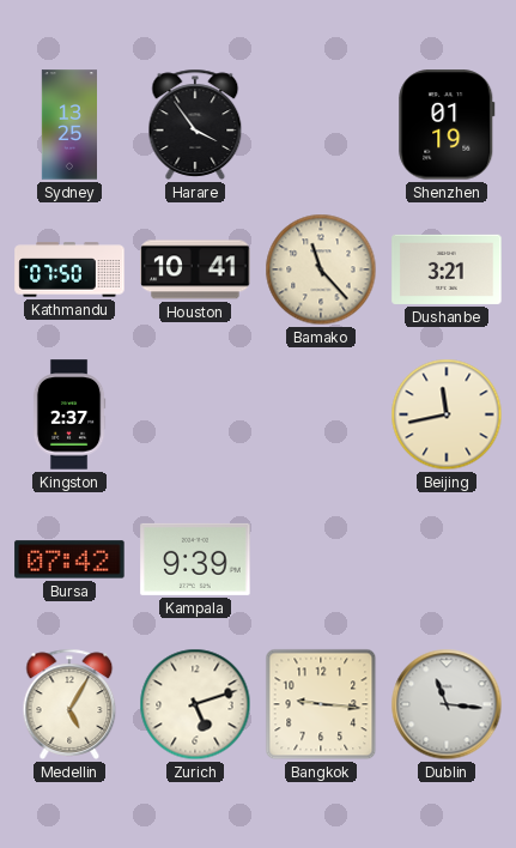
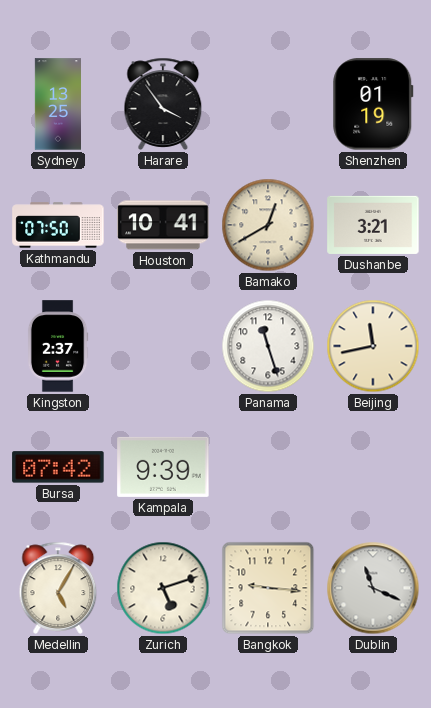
Bamako: 11:23 -> 12:40
Panama: none -> 11:27
Dublin: 11:16 -> 11:19
